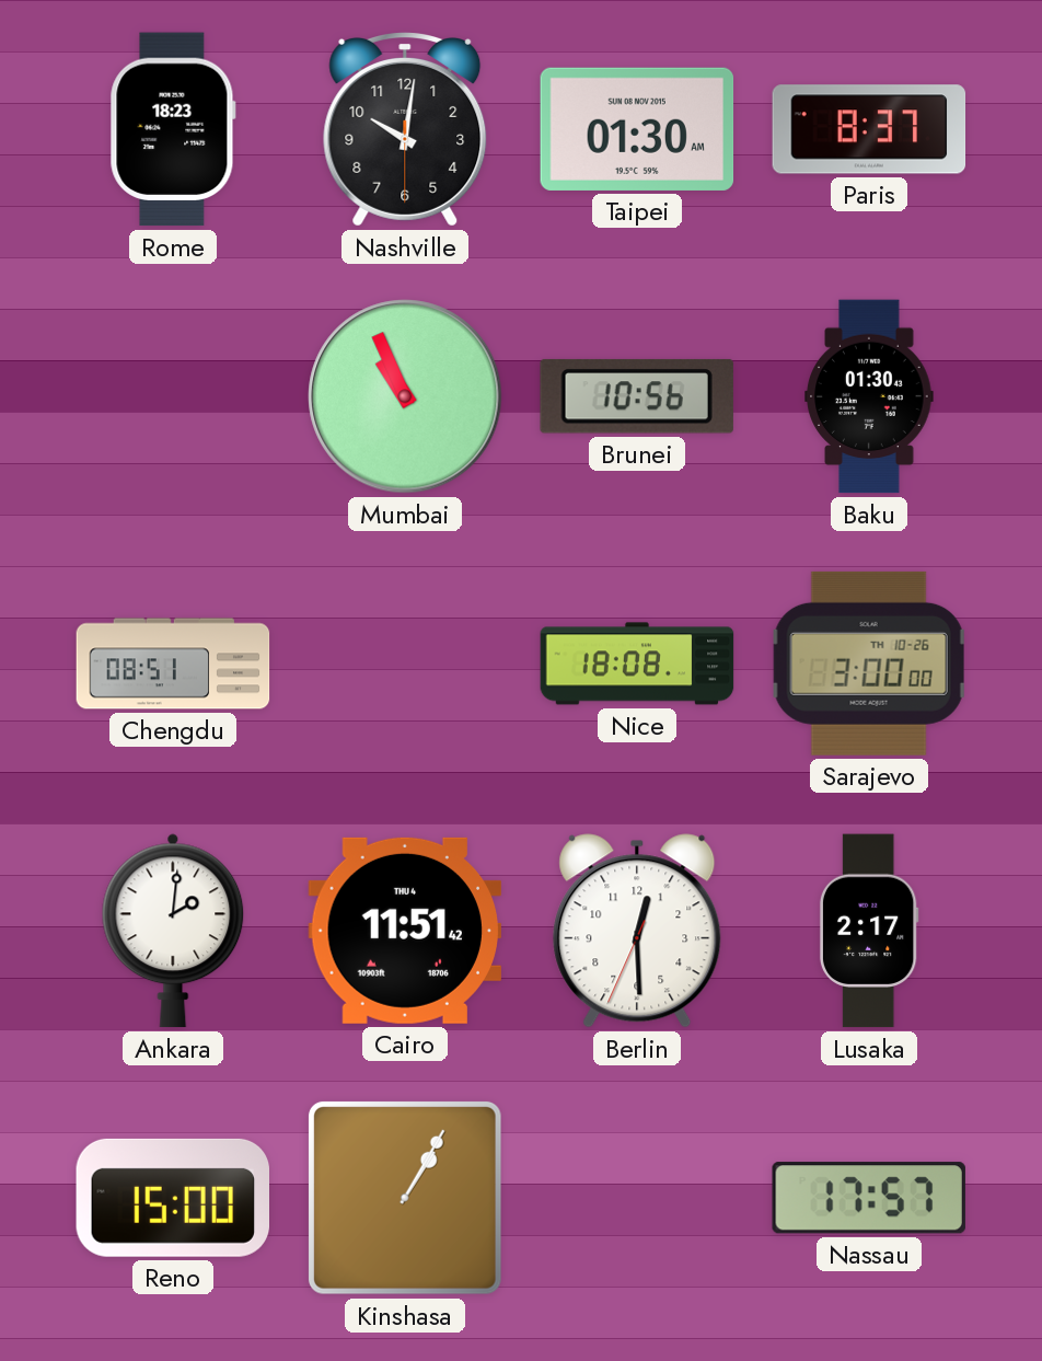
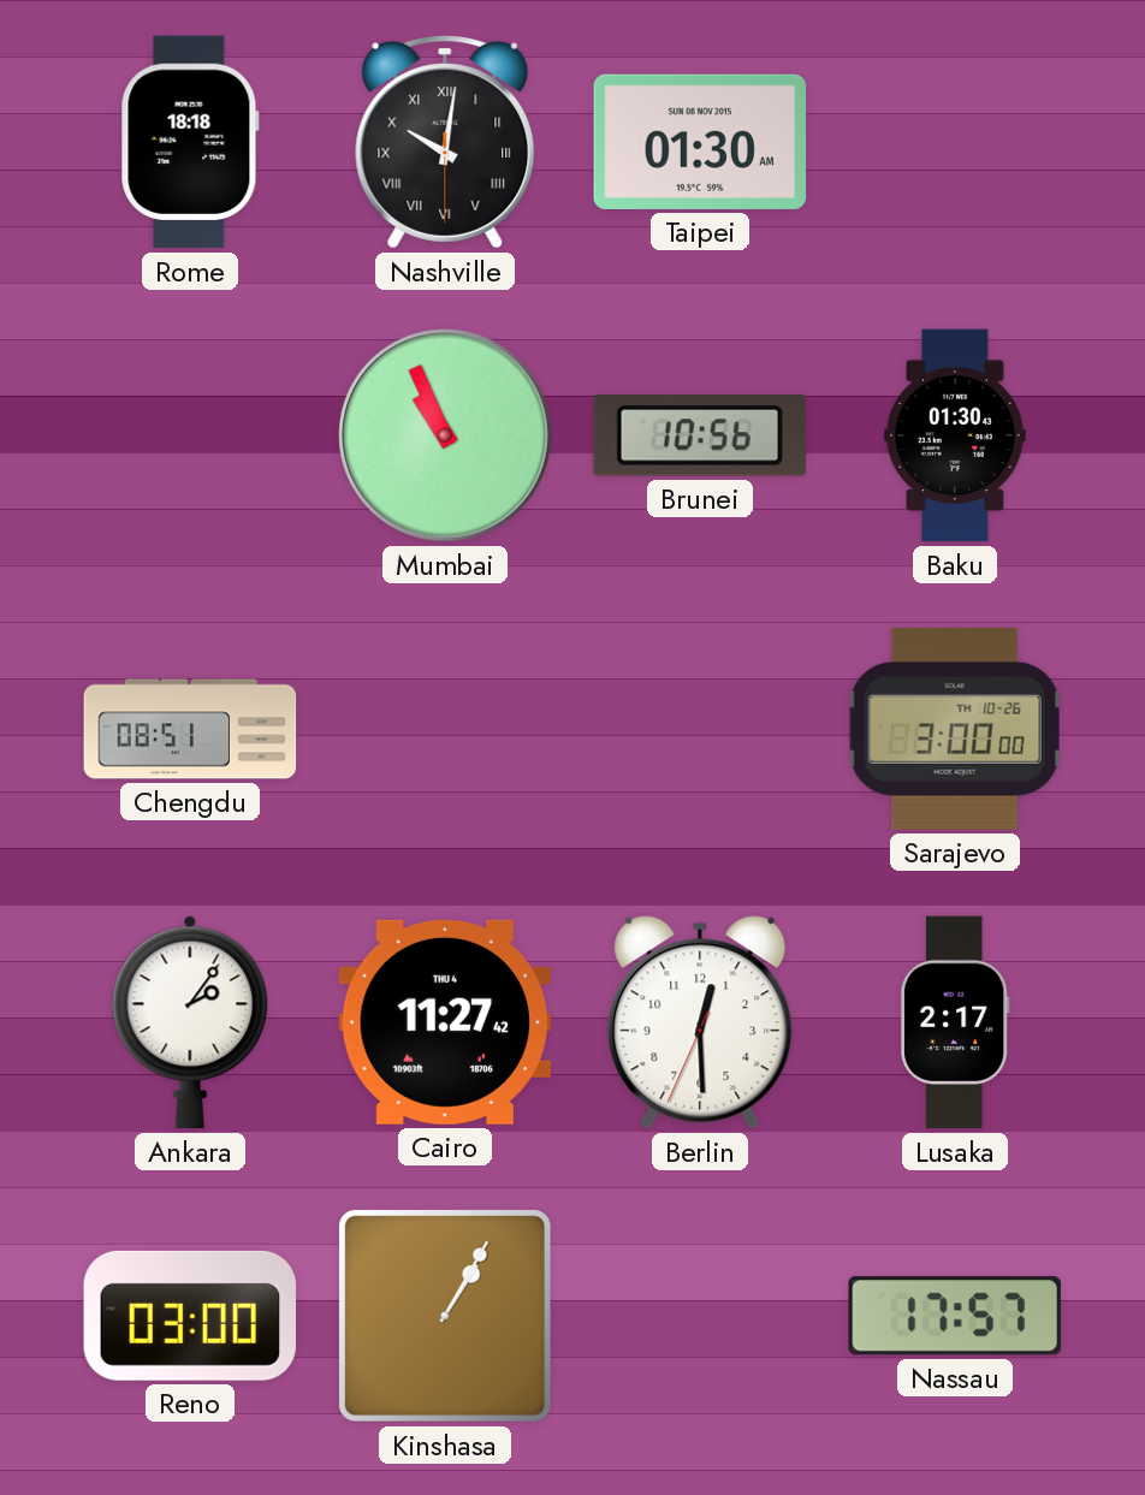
Rome: 18:23 -> 18:18
Nashville numerals: Arabic -> Roman
Paris: 8:37 -> none
Nice: 18:08 -> none
Ankara: 2:01 -> 2:06
Cairo: 11:51 -> 11:27
Reno: 15:00 -> 03:00
